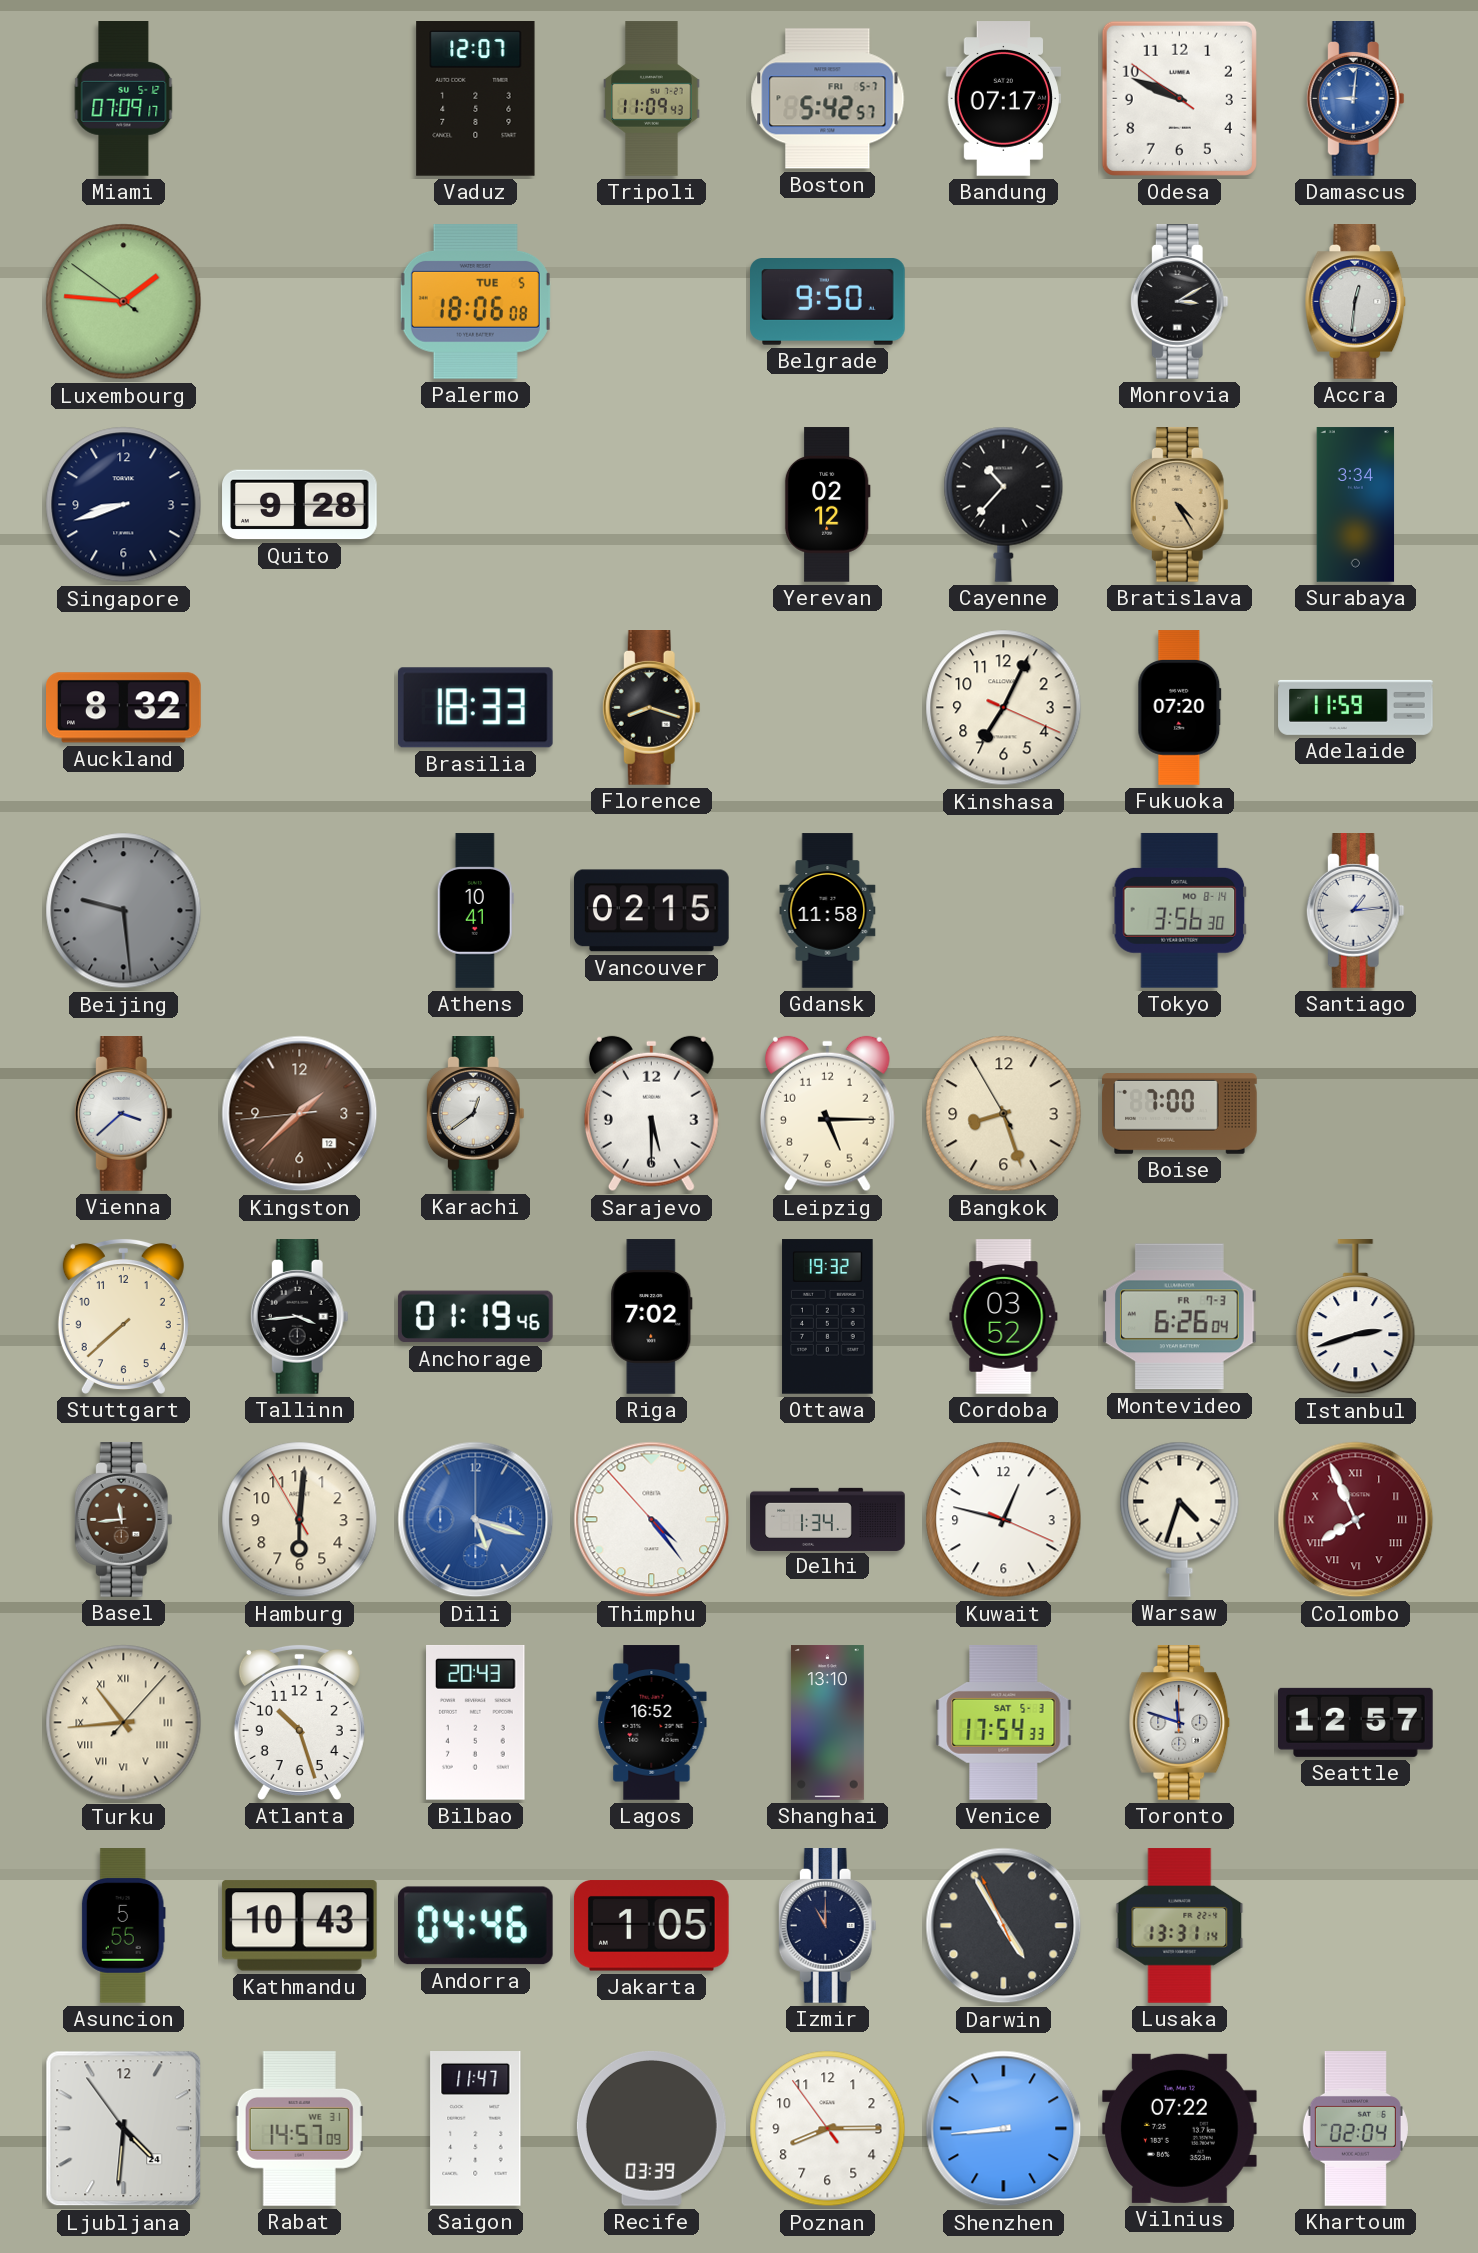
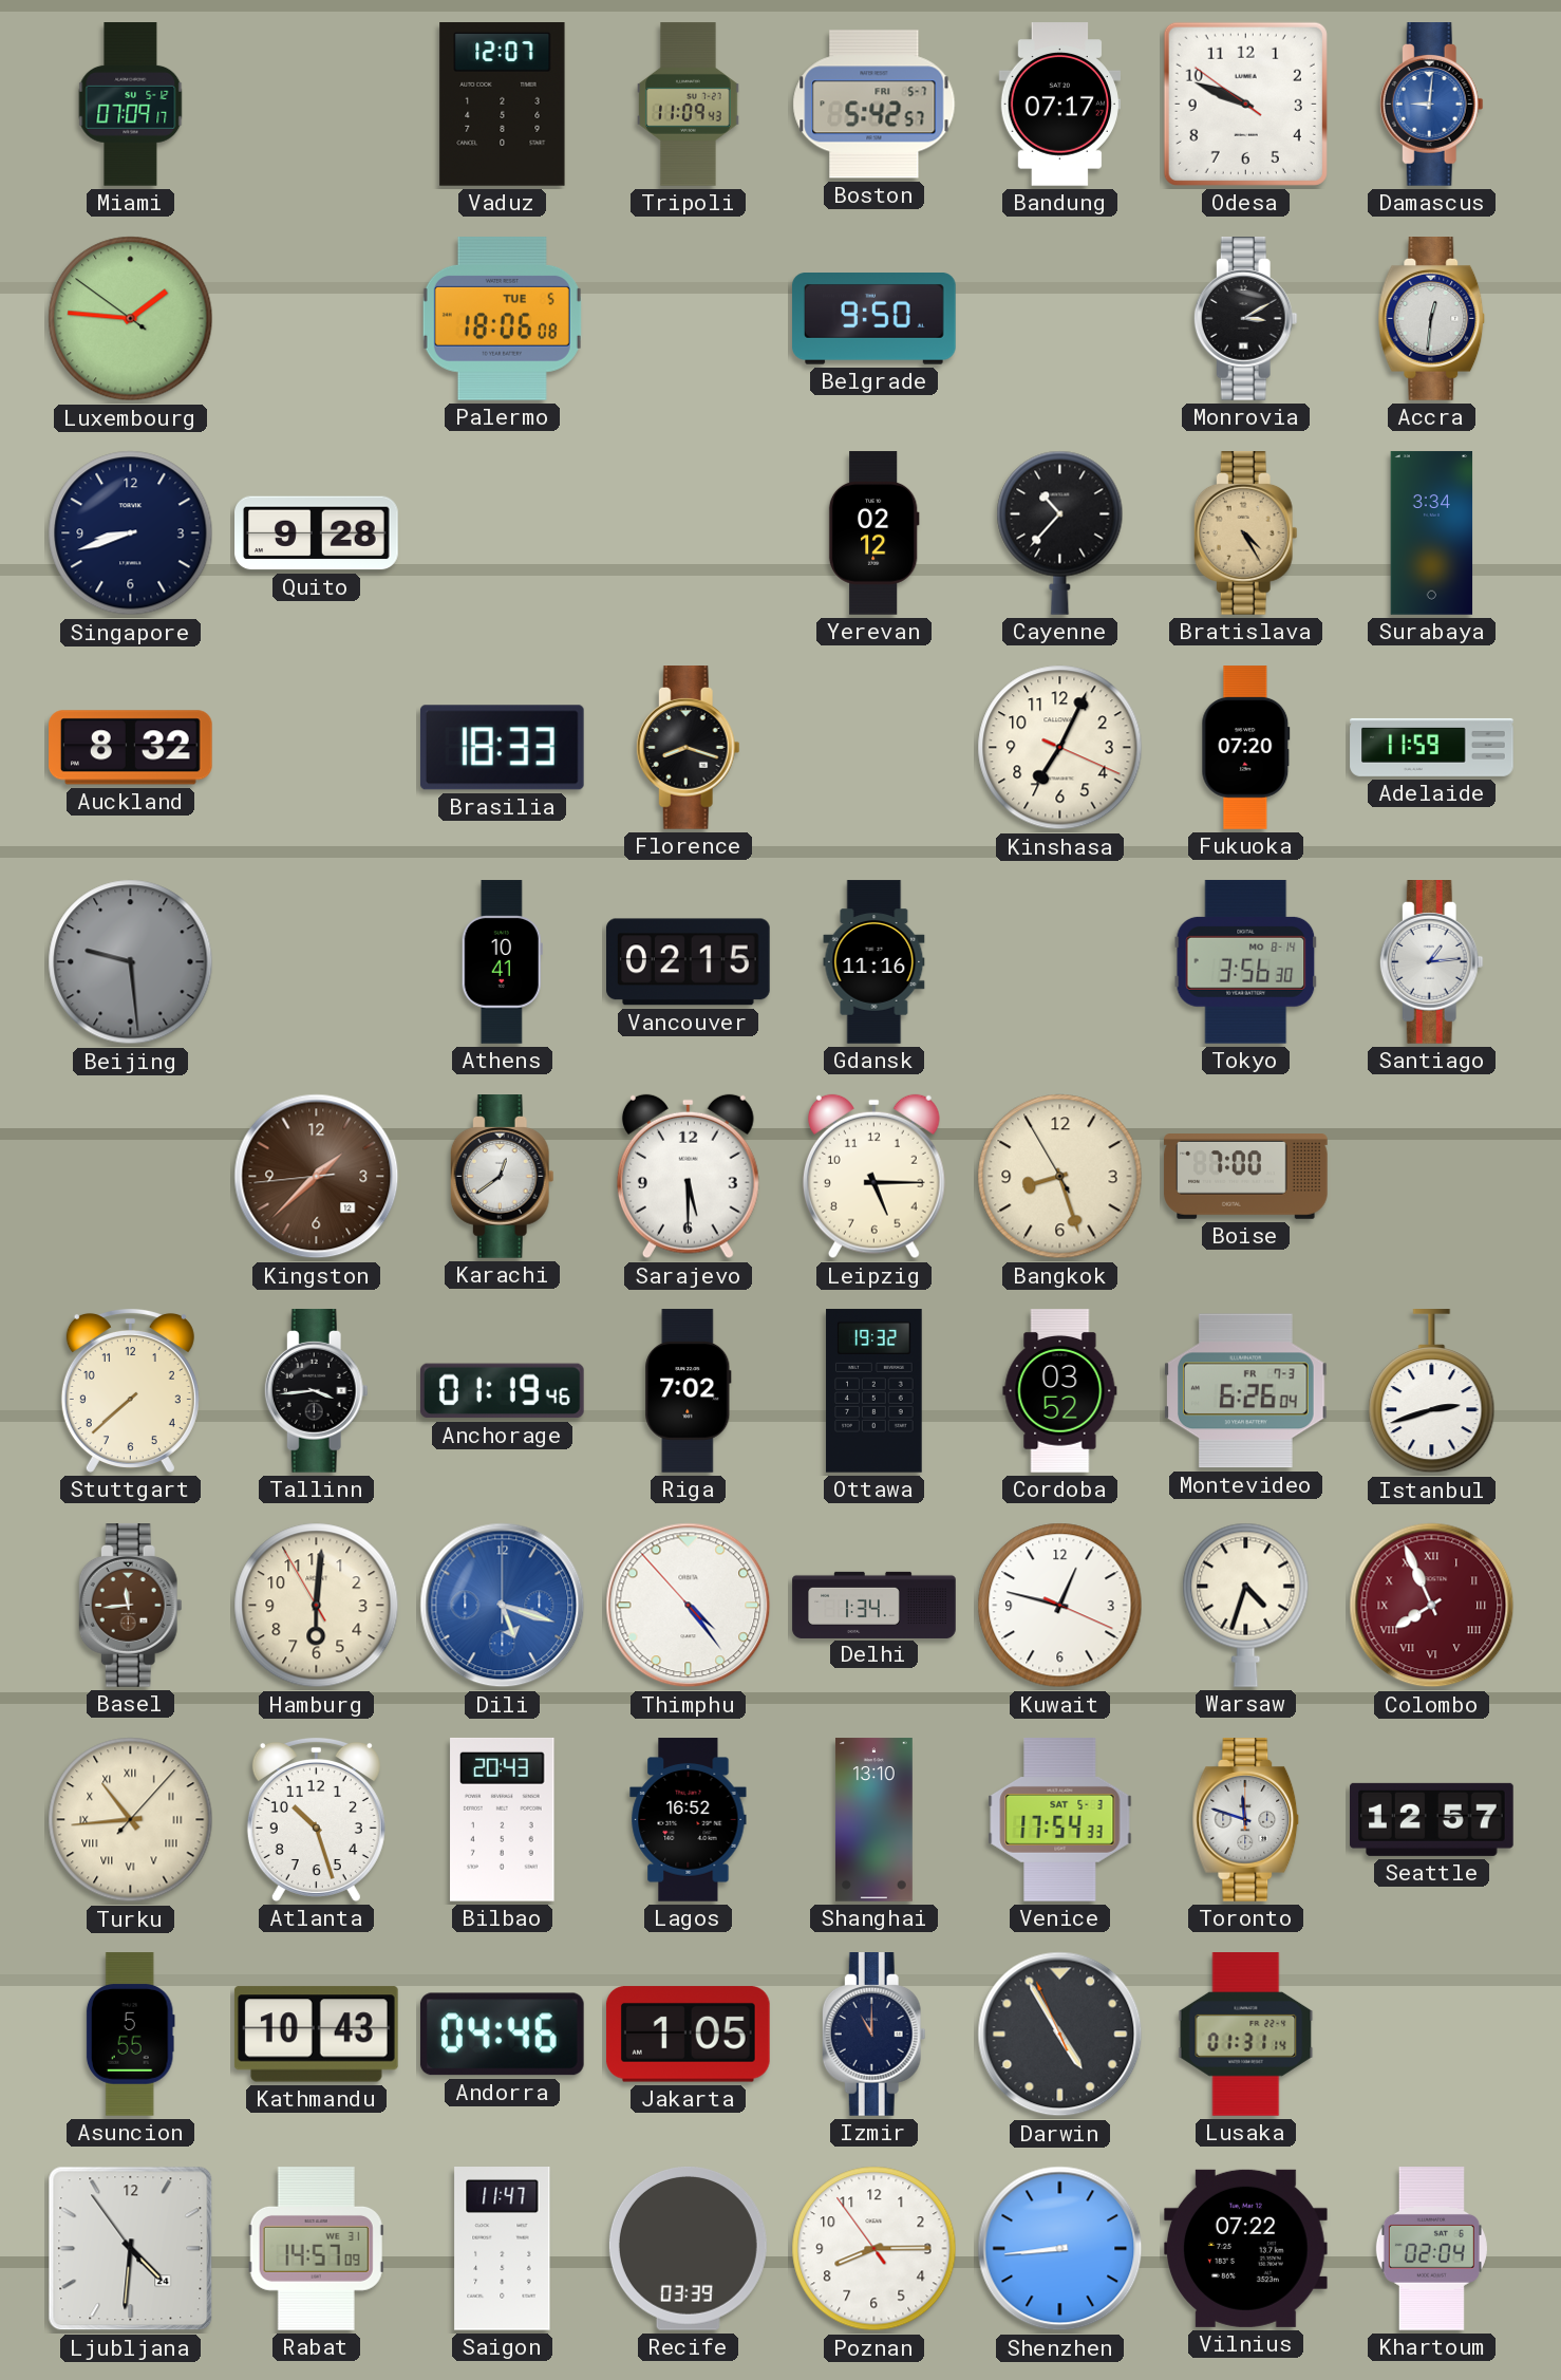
Gdansk: 11:58 -> 11:16
Vienna: 3:38 -> none
Lusaka: 13:31 -> 01:31
